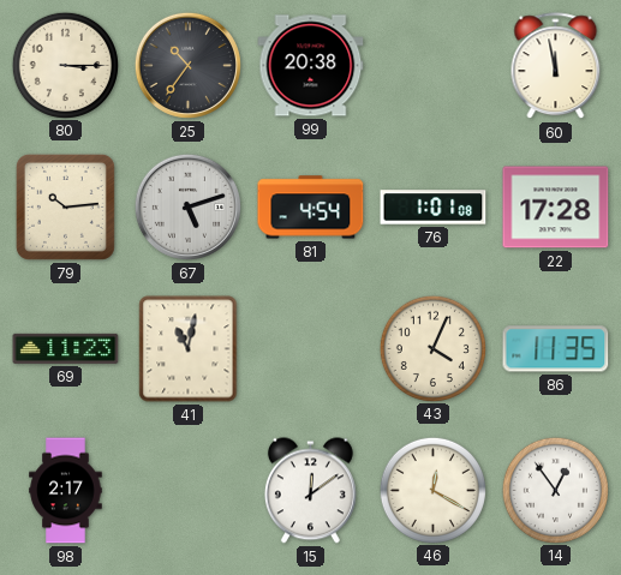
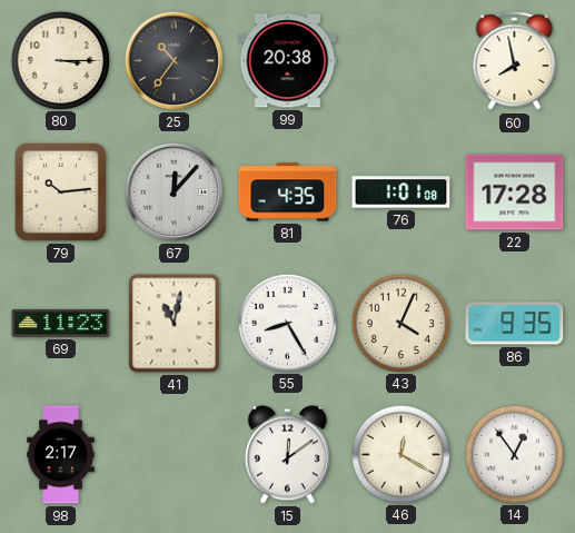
60: 11:58 -> 7:58
67: 5:12 -> 12:07
81: 4:54 -> 4:35
55: none -> 8:25
86: 11:35 -> 9:35
